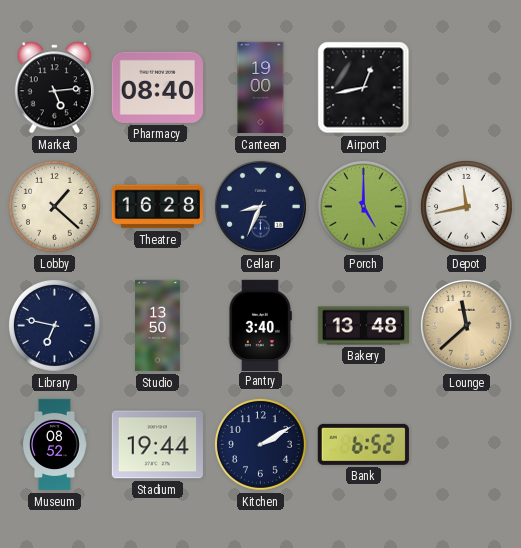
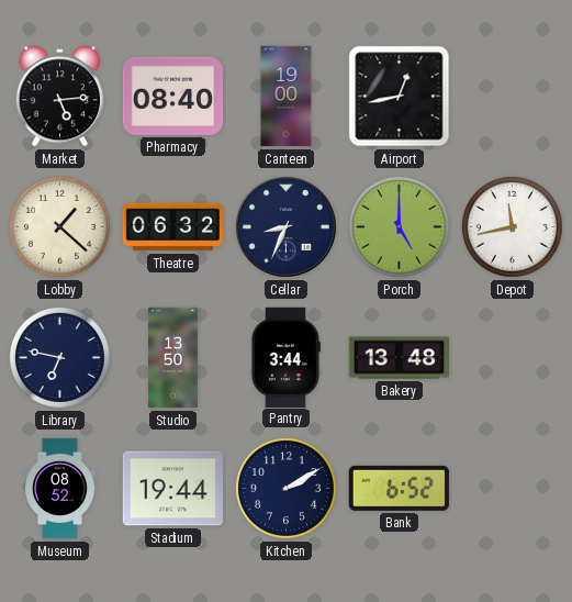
Theatre: 16:28 -> 06:32
Pantry: 3:40 -> 3:44
Lounge: 11:38 -> none
